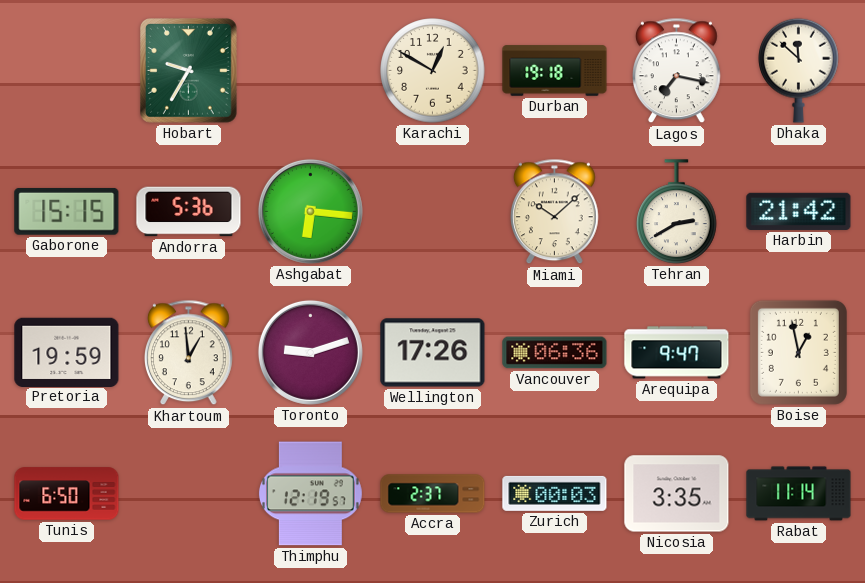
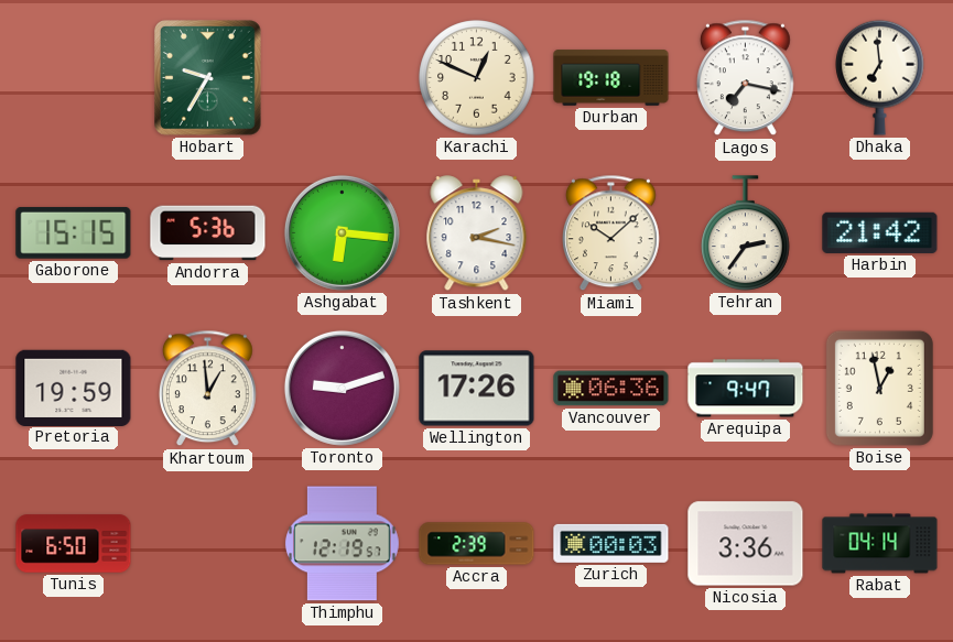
Karachi: 12:50 -> 12:49
Dhaka: 11:52 -> 6:59
Tashkent: none -> 2:17
Tehran: 2:40 -> 2:36
Accra: 2:37 -> 2:39
Nicosia: 3:35 -> 3:36
Rabat: 11:14 -> 04:14
